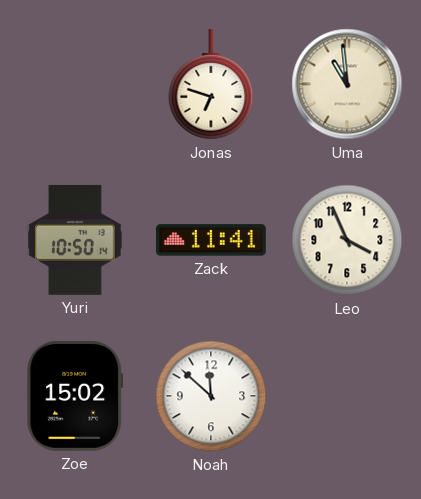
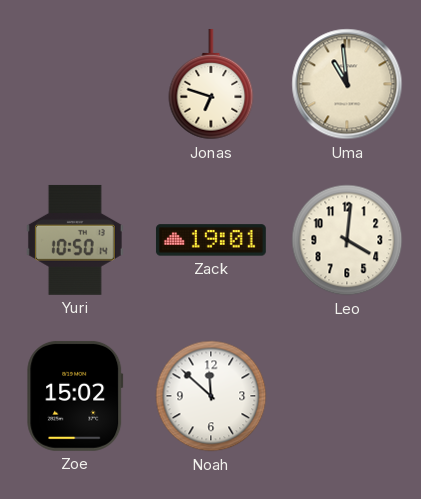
Zack: 11:41 -> 19:01
Leo: 3:56 -> 4:01
